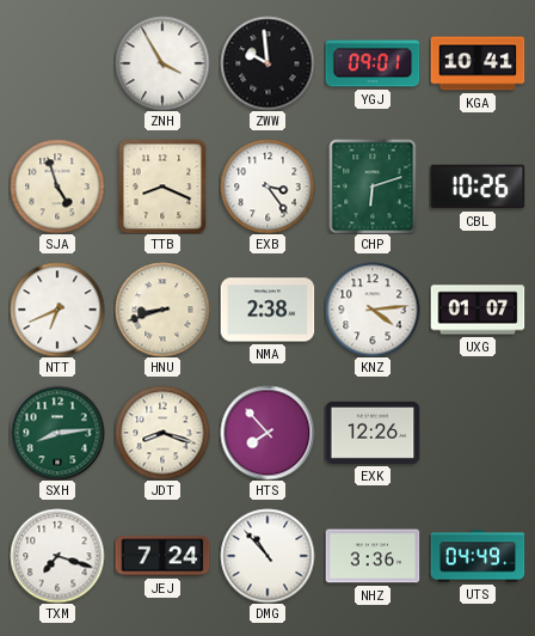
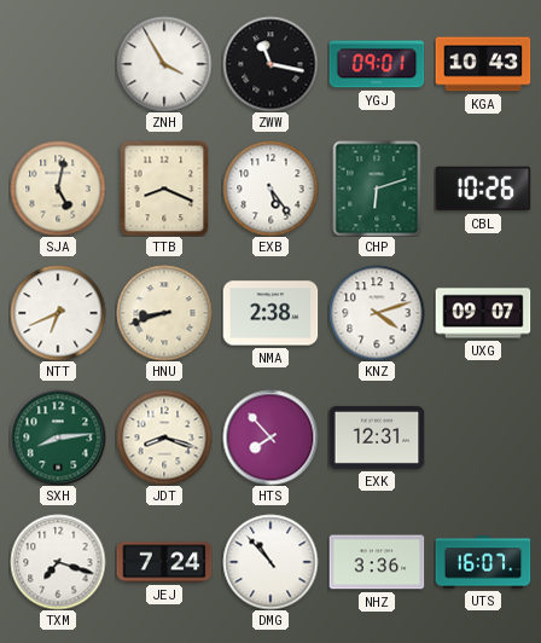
ZWW: 9:59 -> 11:17
KGA: 10:41 -> 10:43
SJA: 4:57 -> 5:02
EXB: 3:24 -> 5:24
KNZ: 4:14 -> 4:12
UXG: 01:07 -> 09:07
EXK: 12:26 -> 12:31
UTS: 04:49 -> 16:07
